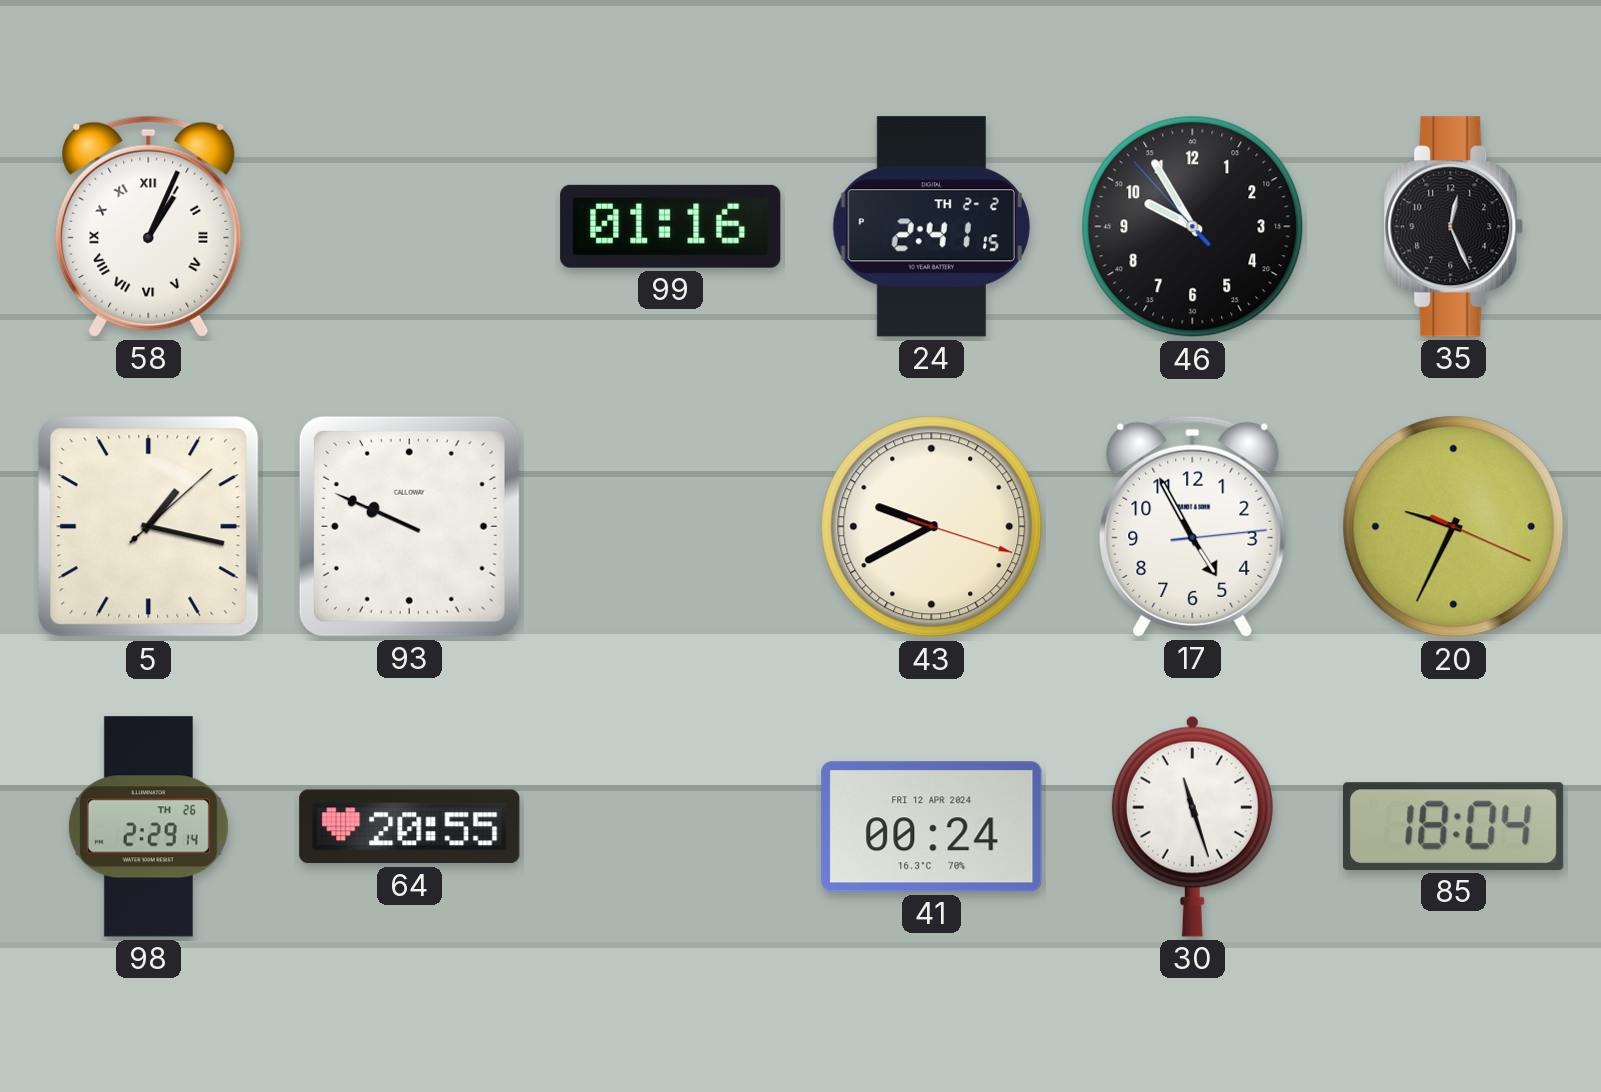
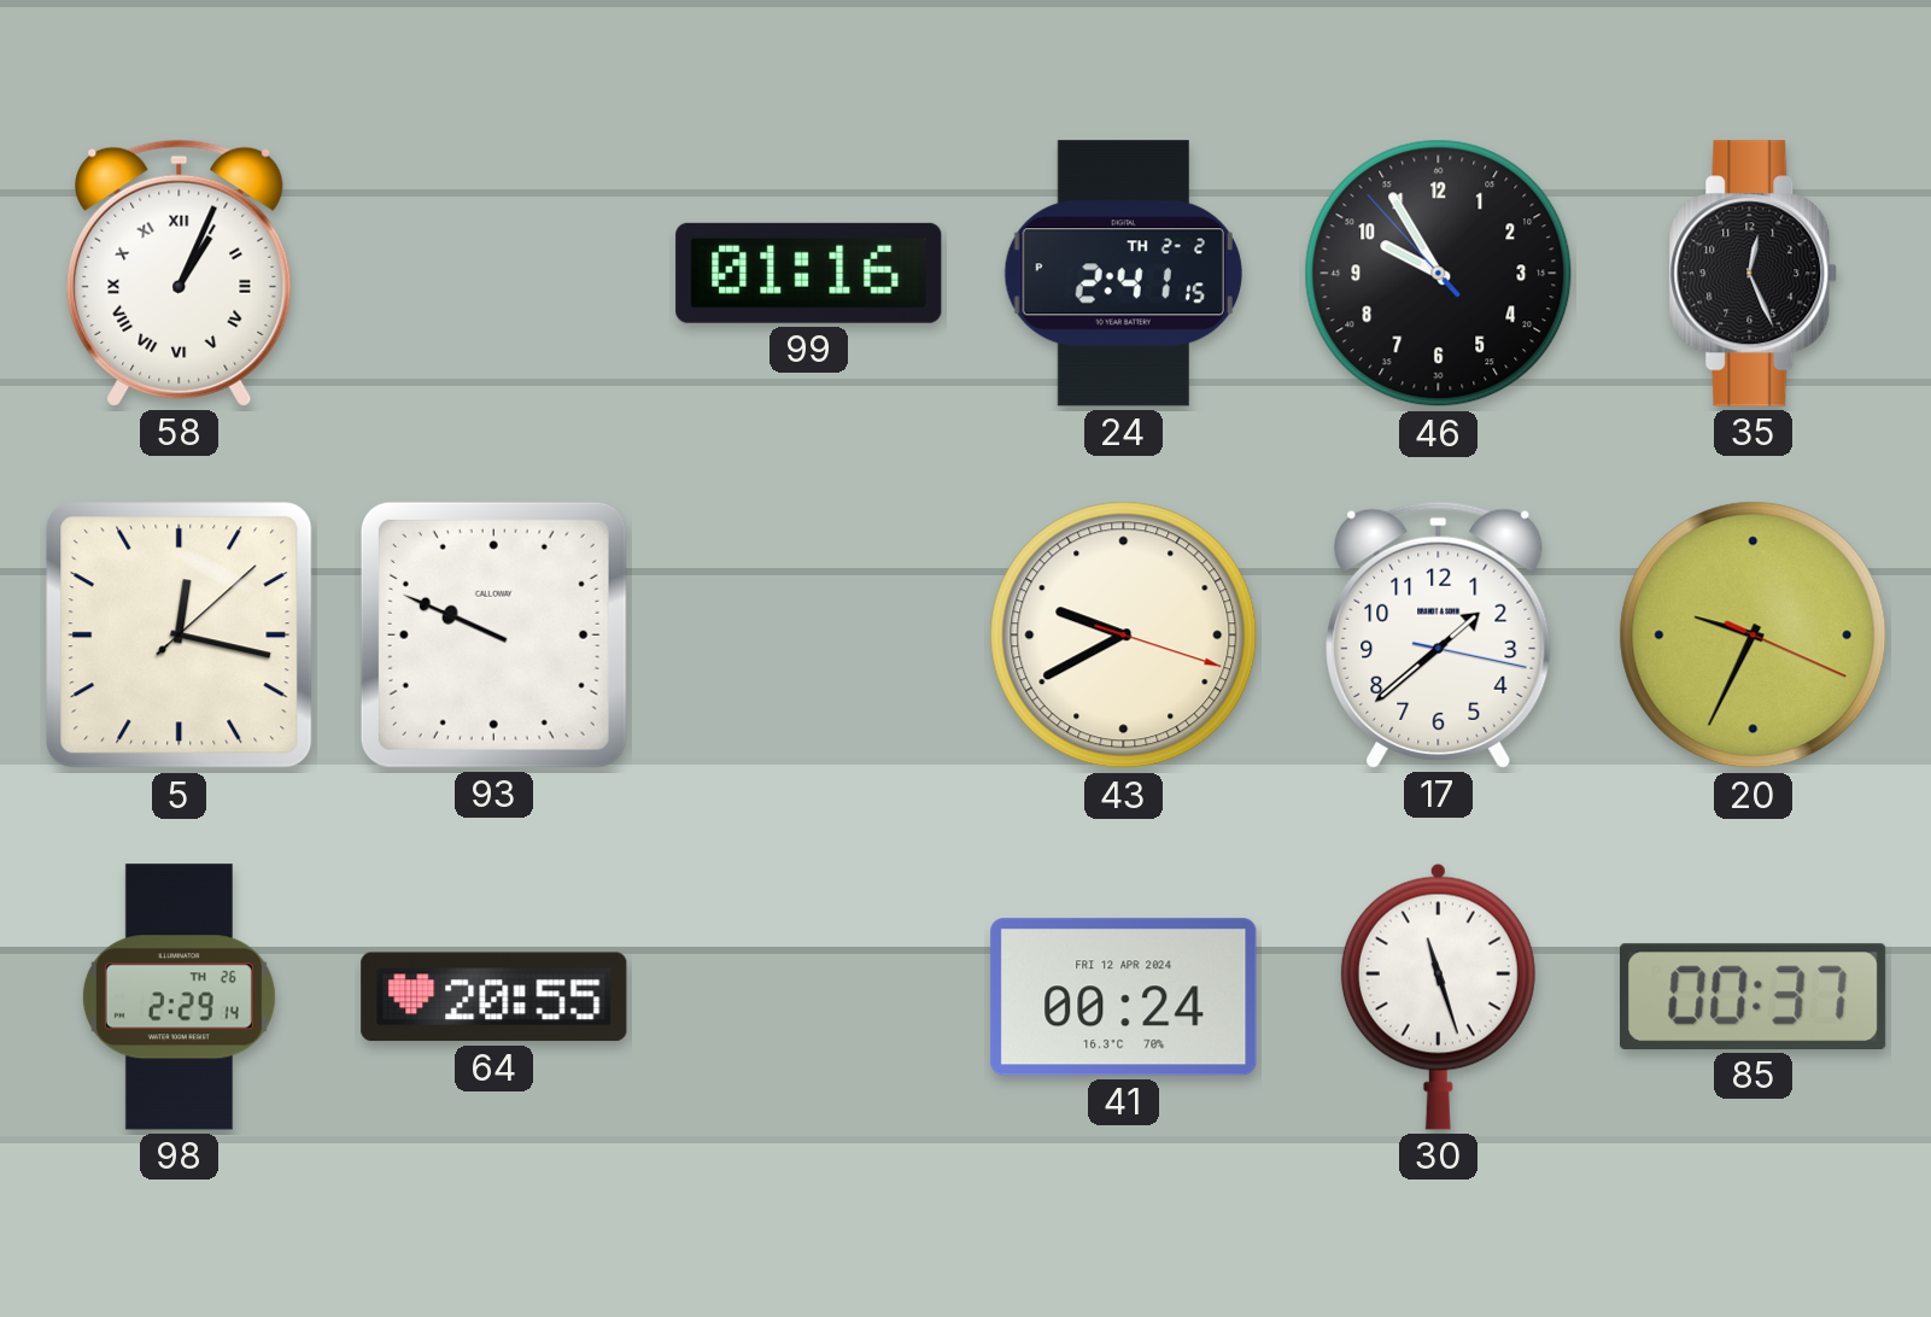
5: 1:17 -> 12:17
17: 4:55 -> 1:38
85: 18:04 -> 00:37
